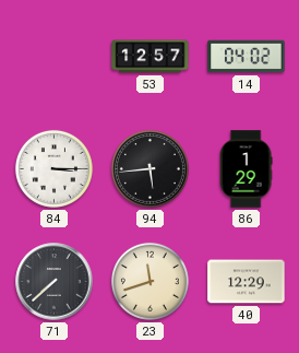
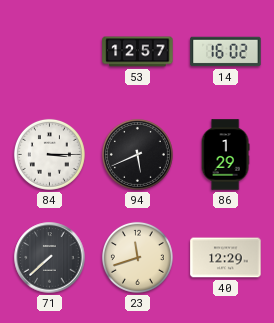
14: 04:02 -> 16:02
94: 5:44 -> 5:41
